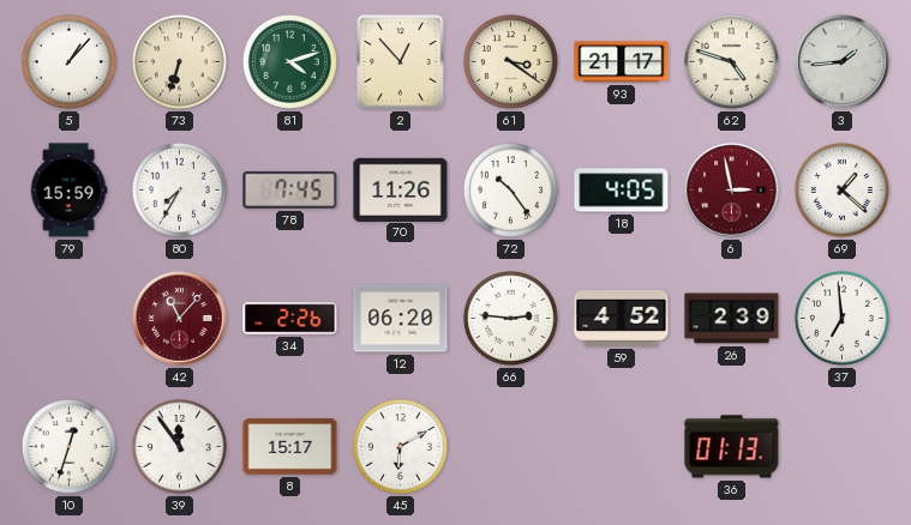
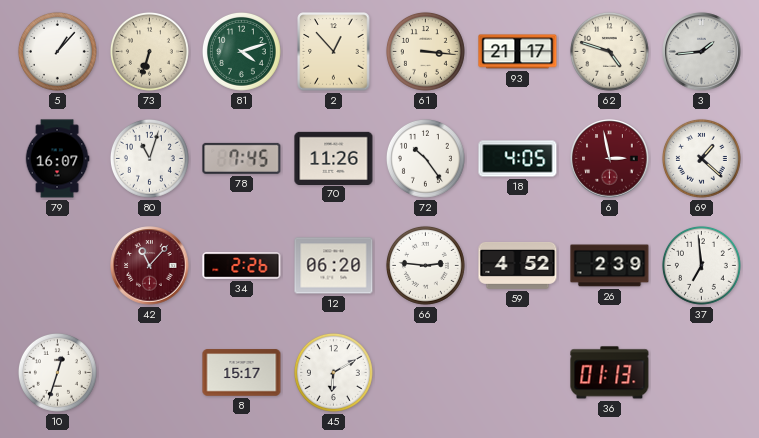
61: 3:21 -> 3:16
79: 15:59 -> 16:07
80: 7:35 -> 11:03
39: 11:54 -> none
